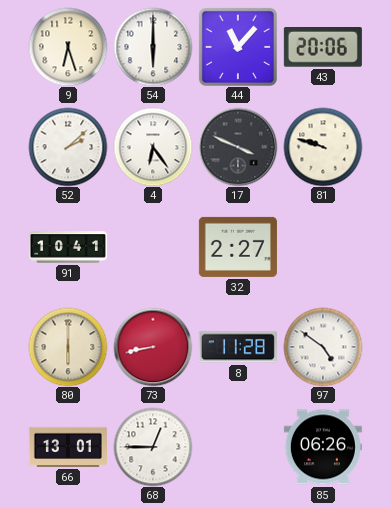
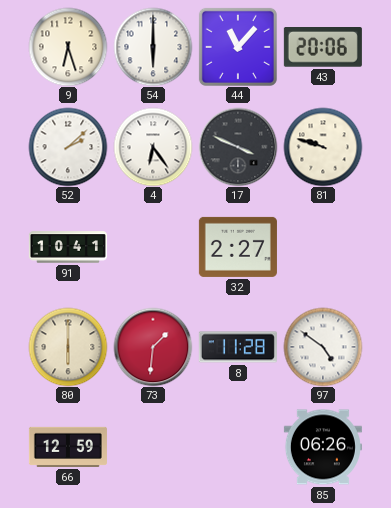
73: 8:43 -> 1:31
66: 13:01 -> 12:59
68: 12:45 -> none
